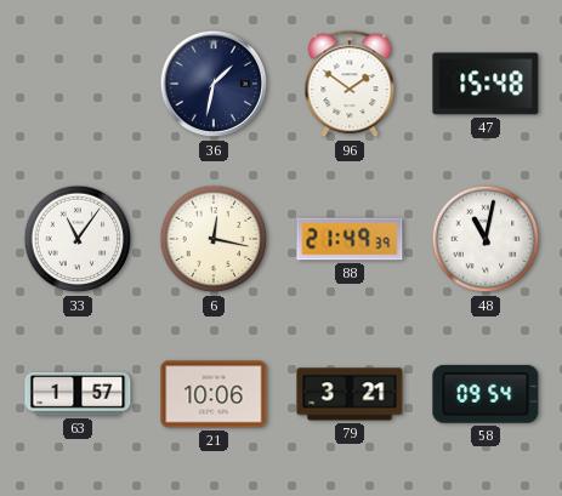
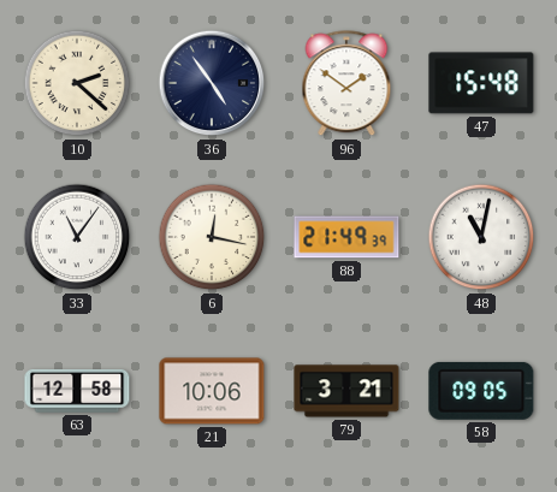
10: none -> 2:22
36: 1:32 -> 4:54
63: 1:57 -> 12:58
58: 09:54 -> 09:05
